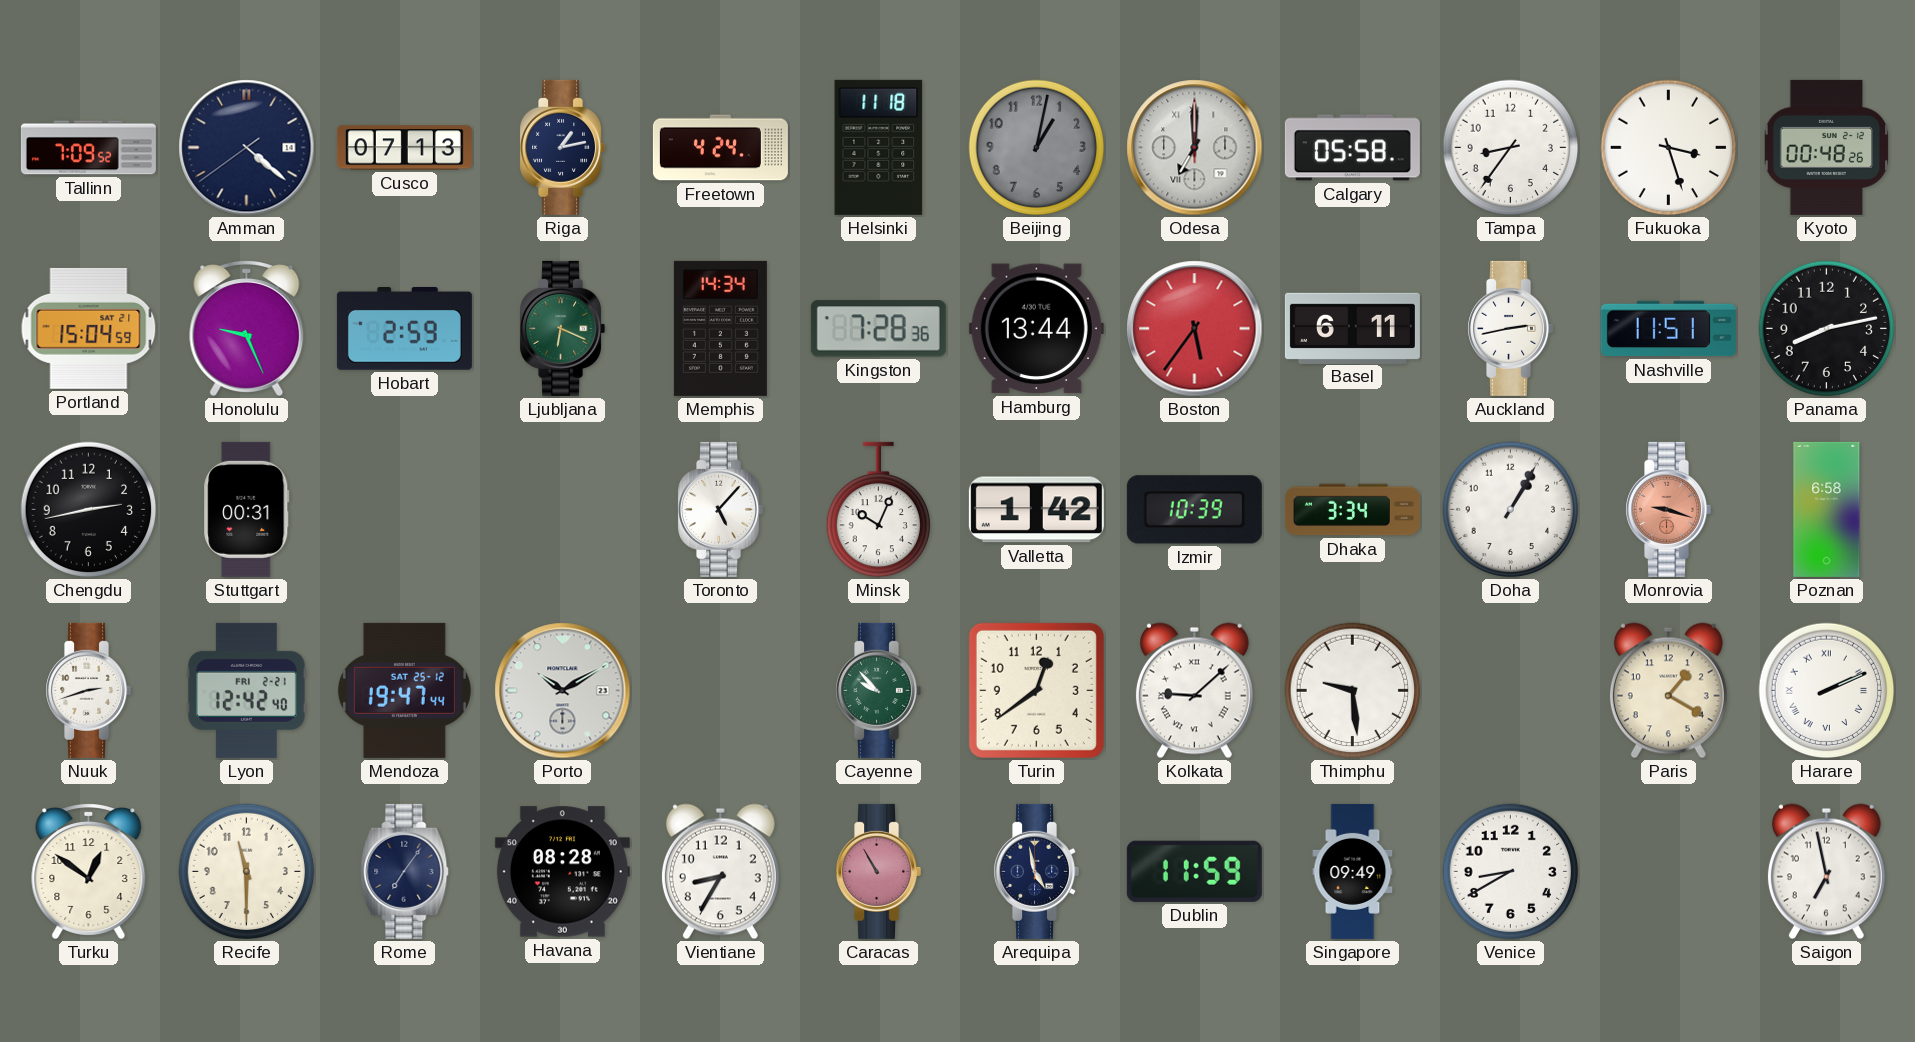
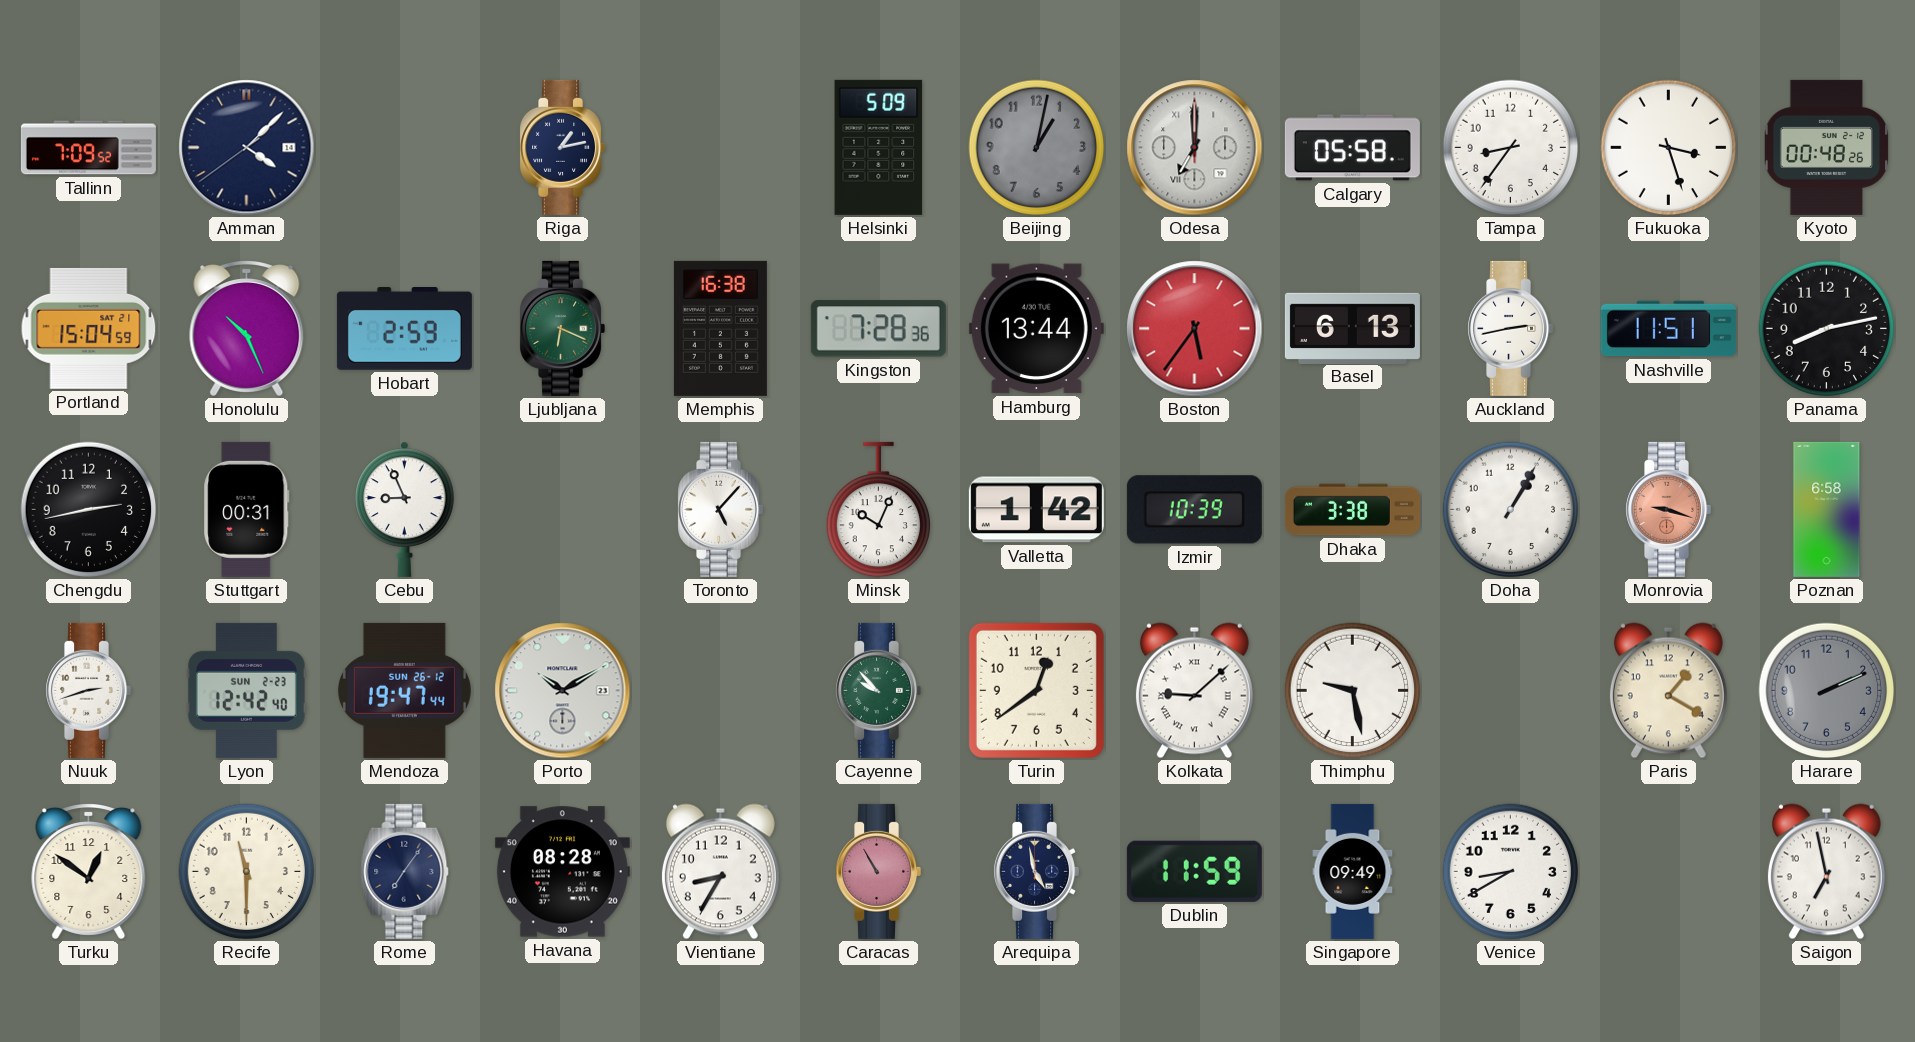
Amman: 4:21 -> 4:07
Cusco: 07:13 -> none
Freetown: 4:24 -> none
Helsinki: 11:18 -> 5:09
Honolulu: 9:26 -> 10:26
Memphis: 14:34 -> 16:38
Basel: 6:11 -> 6:13
Cebu: none -> 8:56
Dhaka: 3:34 -> 3:38
Lyon date: FRI 2-21 -> SUN 2-23
Mendoza date: SAT 25-12 -> SUN 26-12
Thimphu: 9:29 -> 9:28
Harare dial: white -> grey
Harare numerals: Roman -> Arabic
